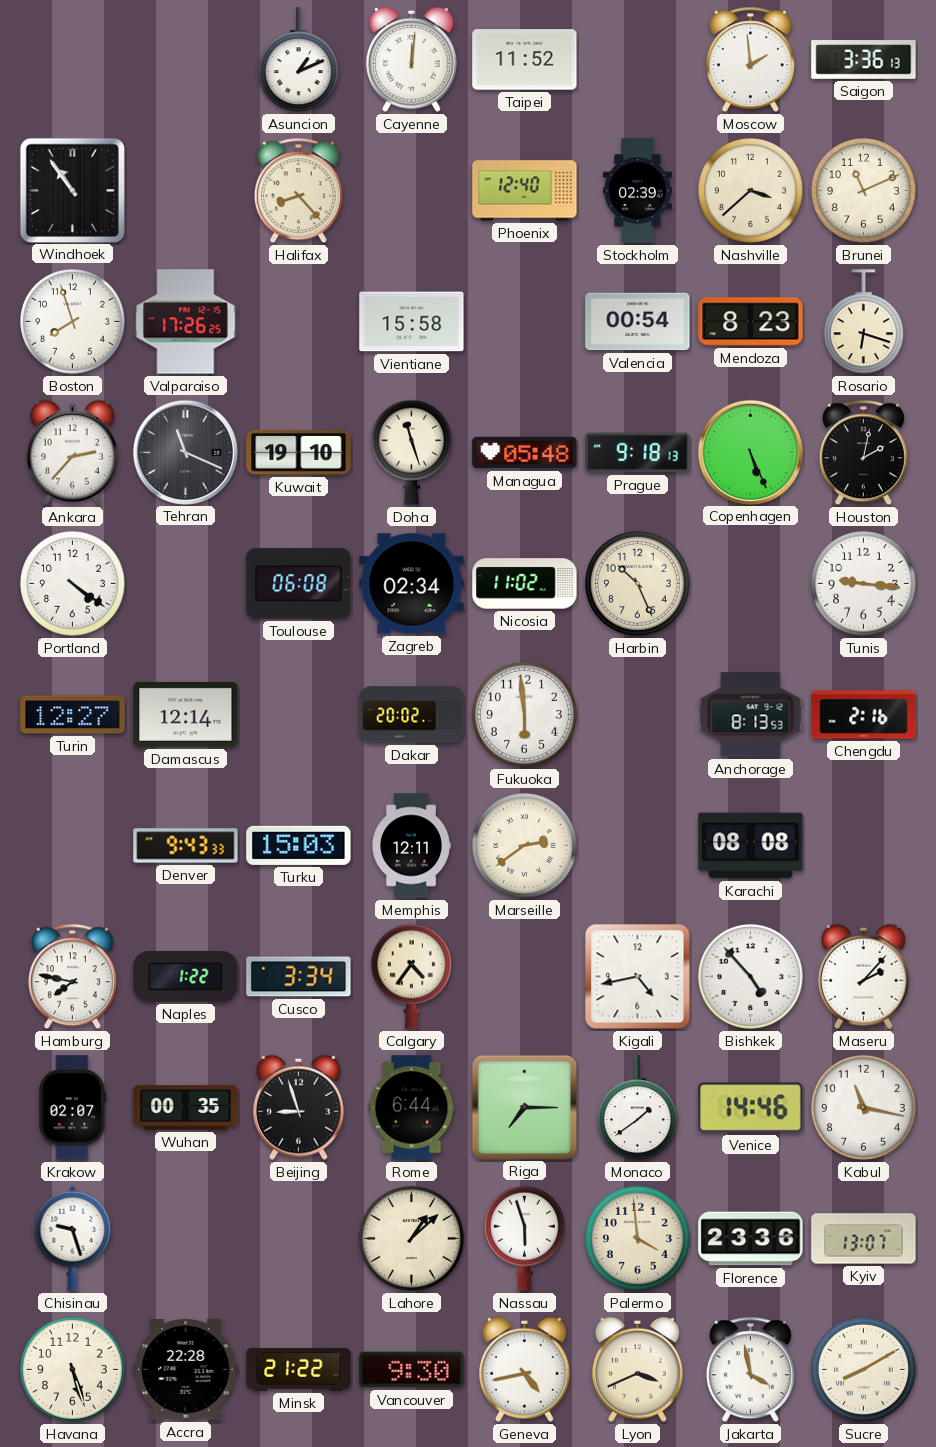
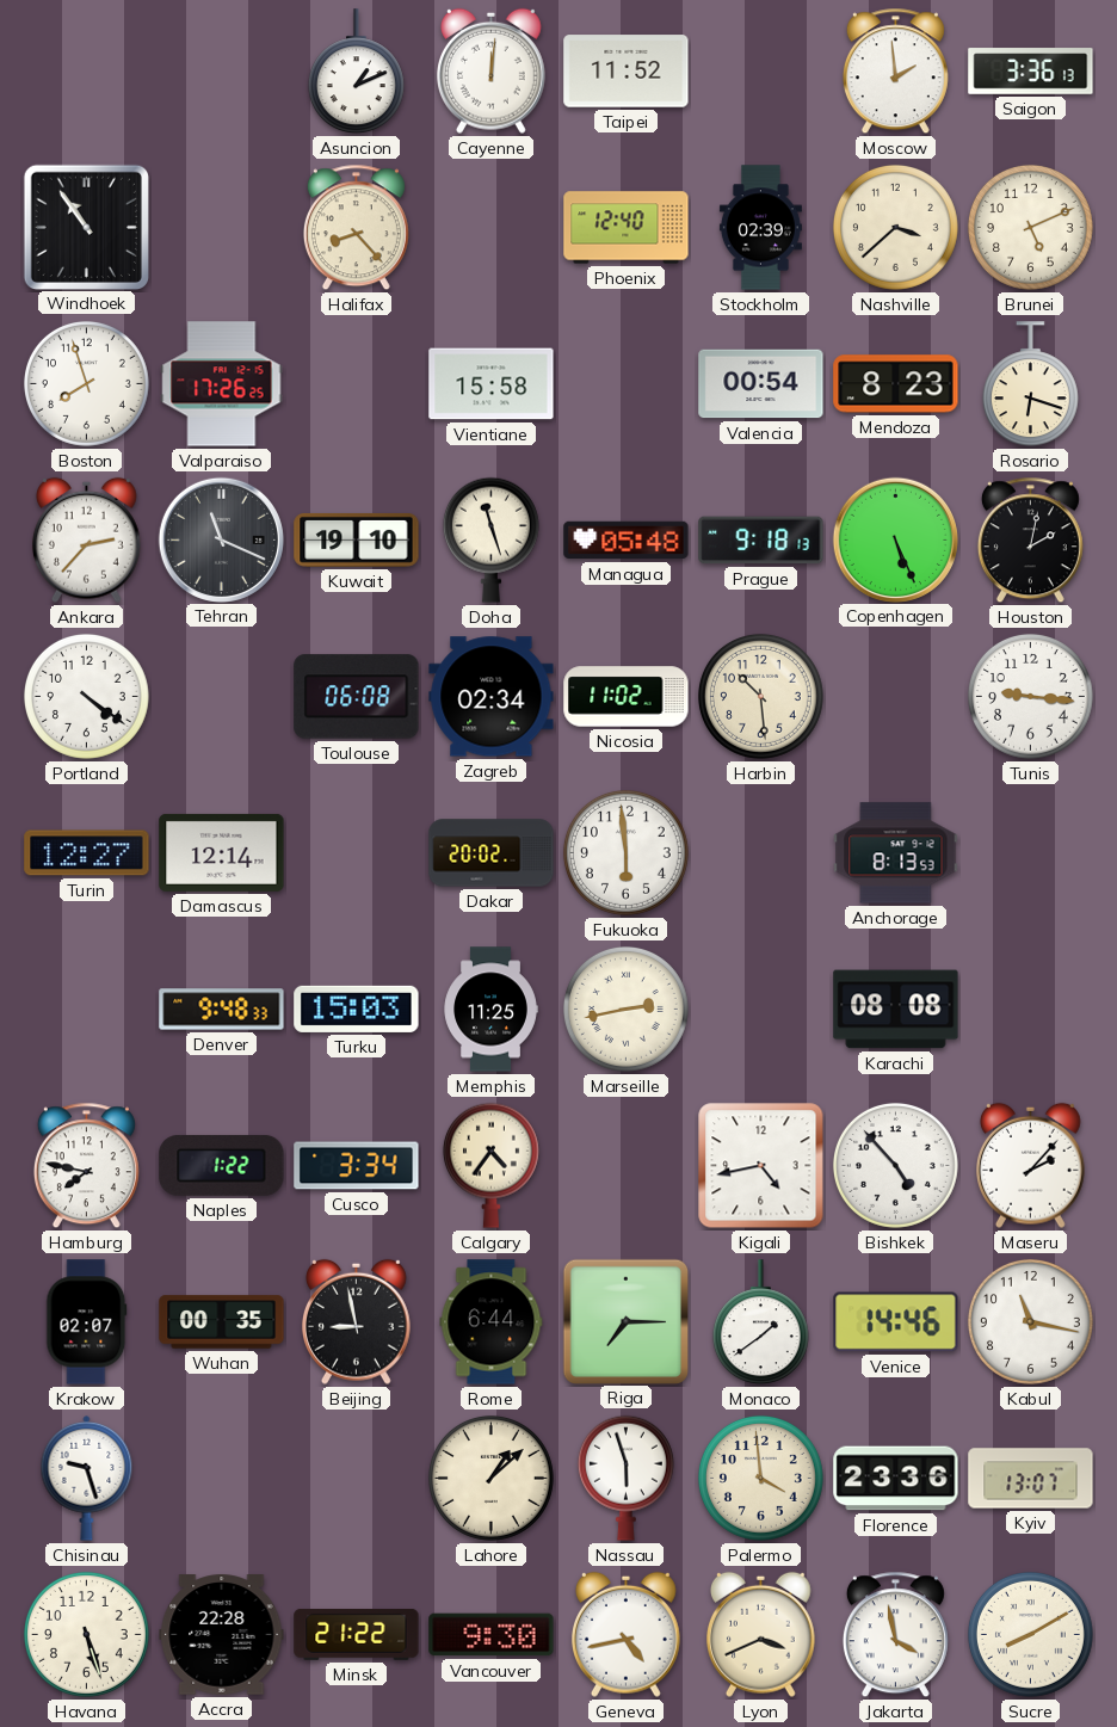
Brunei: 11:11 -> 5:11
Harbin: 10:26 -> 10:29
Chengdu: 2:16 -> none
Denver: 9:43 -> 9:48
Memphis: 12:11 -> 11:25
Marseille: 2:39 -> 2:43
Beijing: 8:57 -> 8:58
